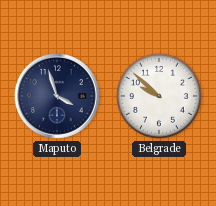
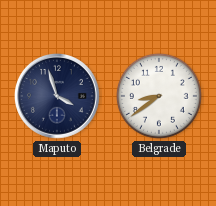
Belgrade: 9:52 -> 8:39
